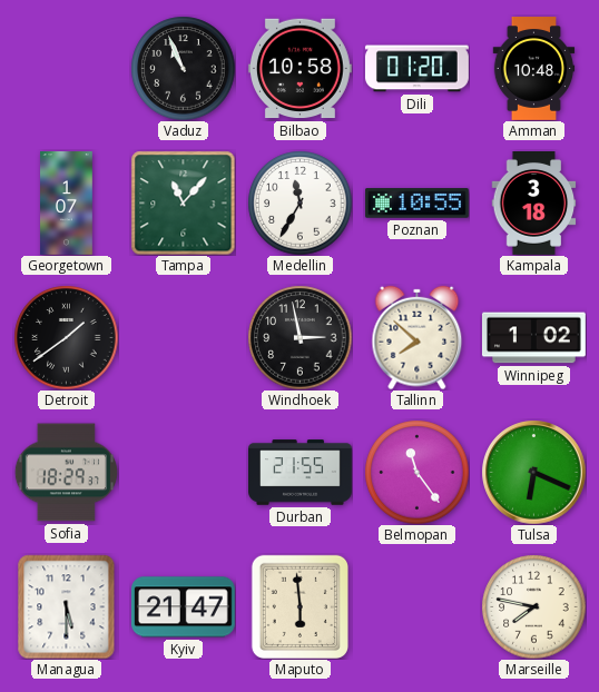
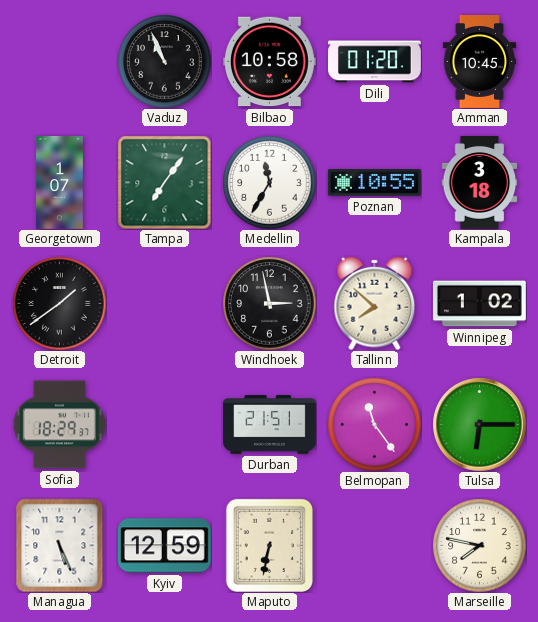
Amman: 10:48 -> 10:45
Tampa: 11:07 -> 7:06
Durban: 21:55 -> 21:51
Tulsa: 6:19 -> 6:15
Managua: 5:30 -> 5:26
Kyiv: 21:47 -> 12:59
Maputo: 5:59 -> 6:32
